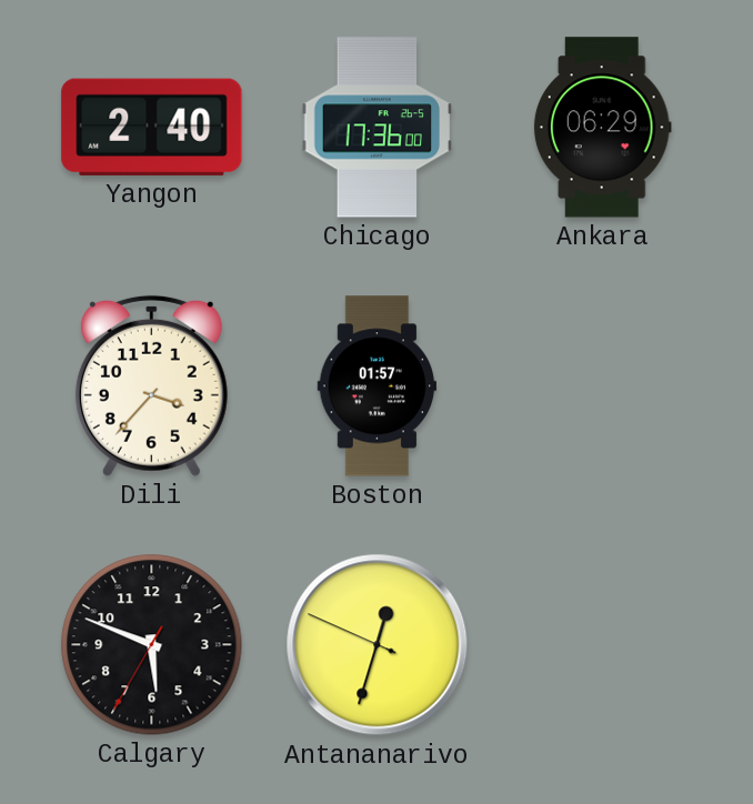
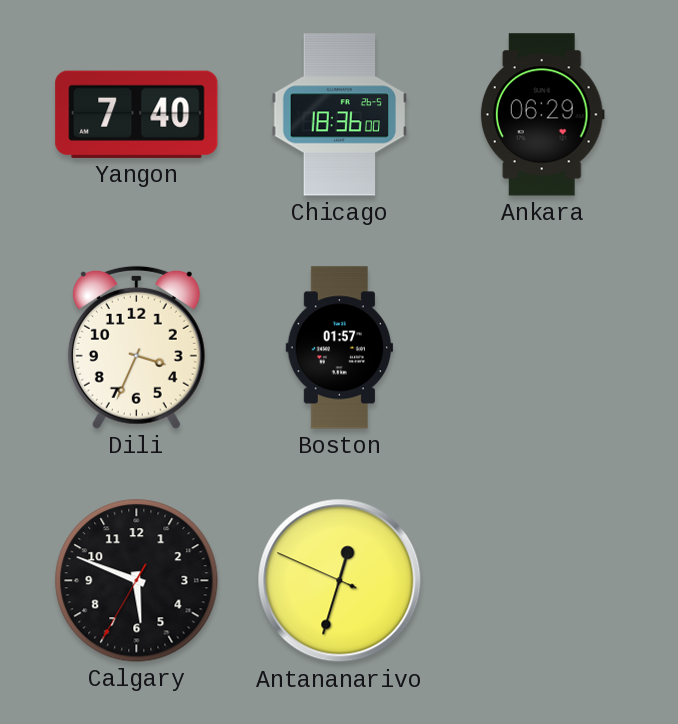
Yangon: 2:40 -> 7:40
Chicago: 17:36 -> 18:36
Dili: 3:37 -> 3:34
